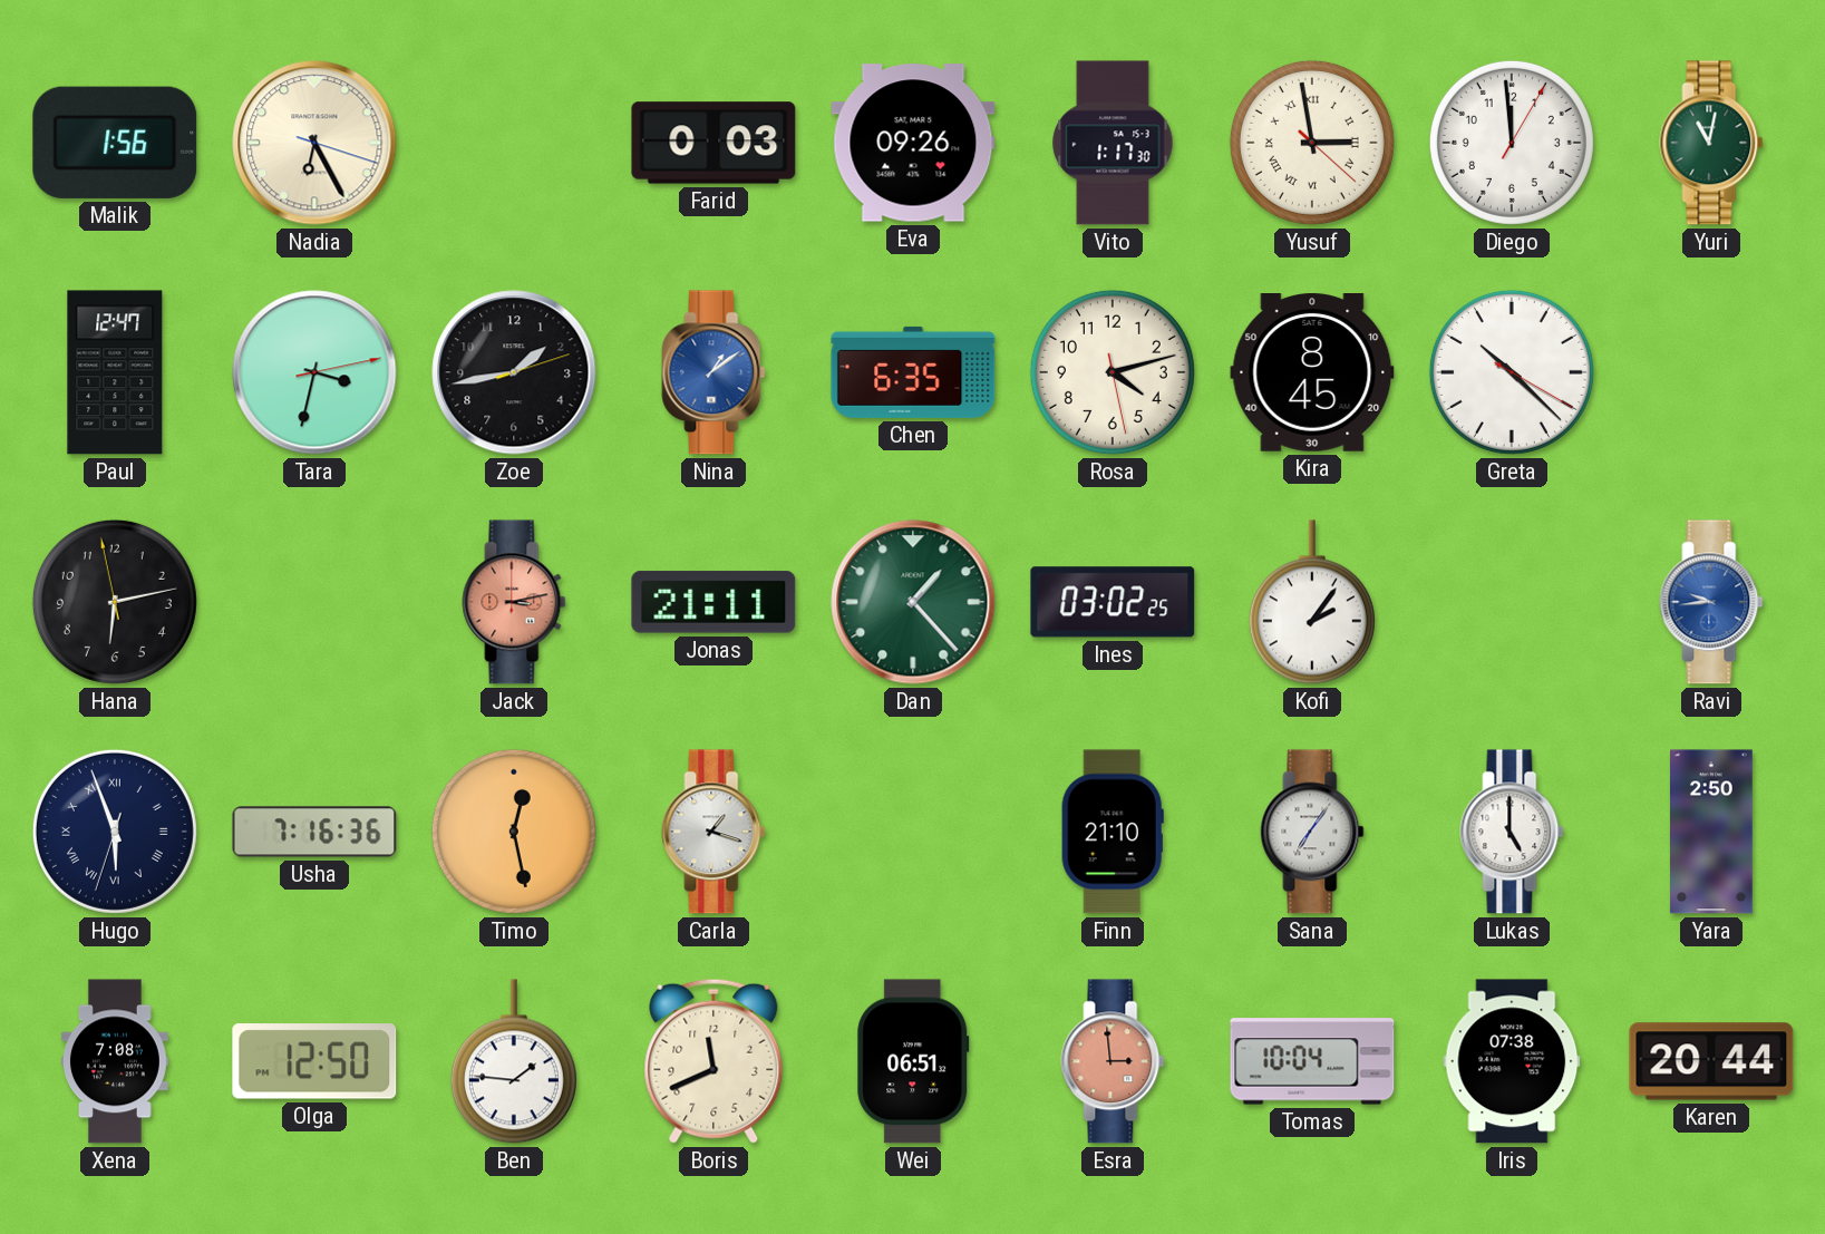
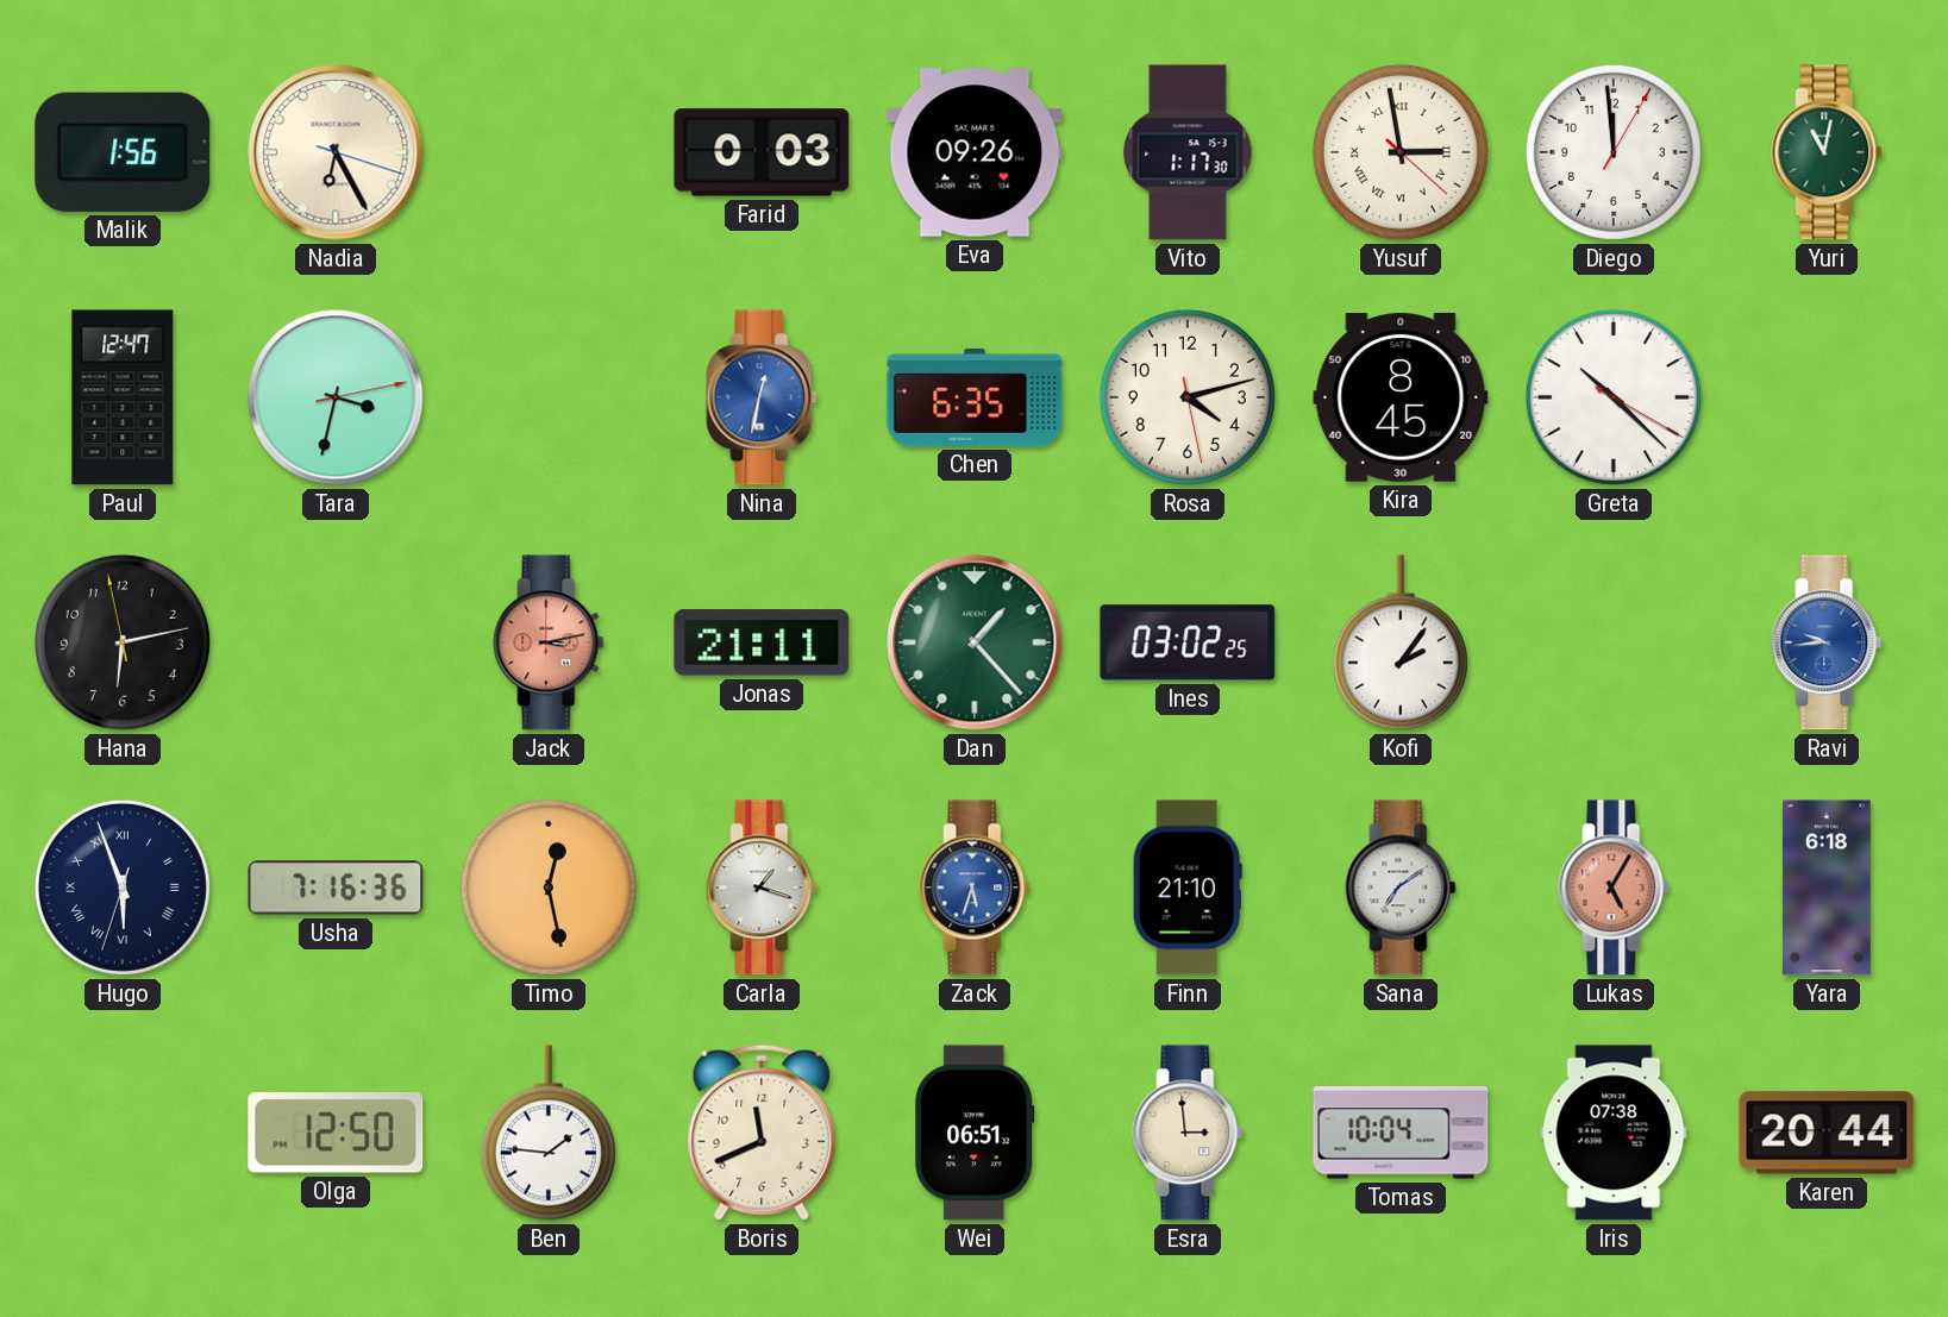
Zoe: 1:43 -> none
Nina: 1:09 -> 12:32
Zack: none -> 5:33
Sana: 7:06 -> 7:09
Lukas: 5:00 -> 5:05
Lukas dial: white -> salmon
Yara: 2:50 -> 6:18
Xena: 7:08 -> none
Esra dial: salmon -> cream
